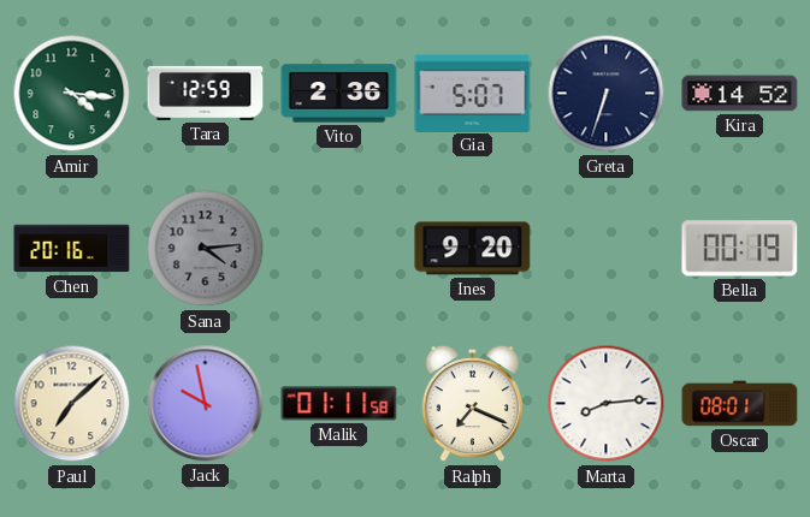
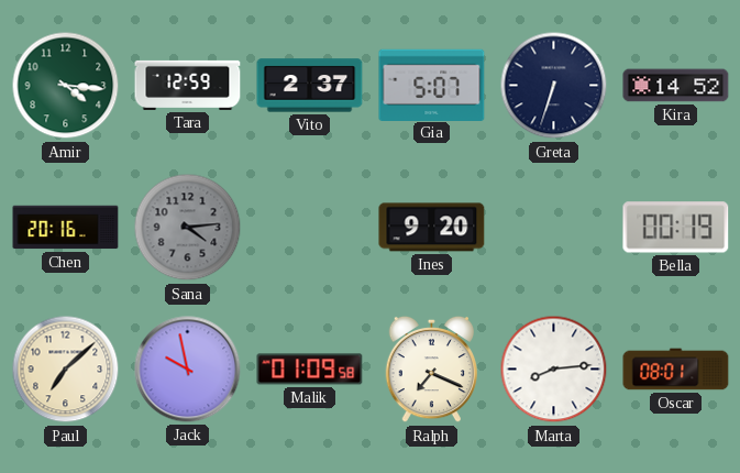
Vito: 2:36 -> 2:37
Malik: 01:11 -> 01:09
